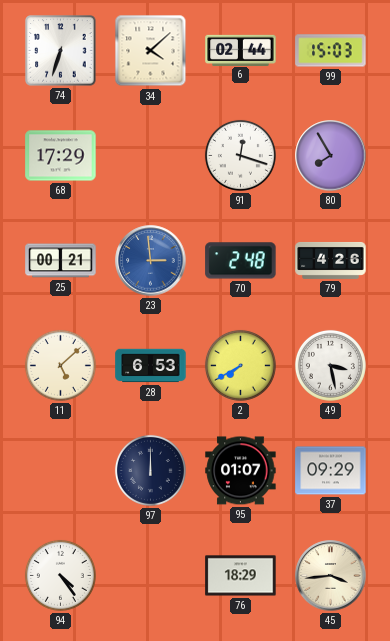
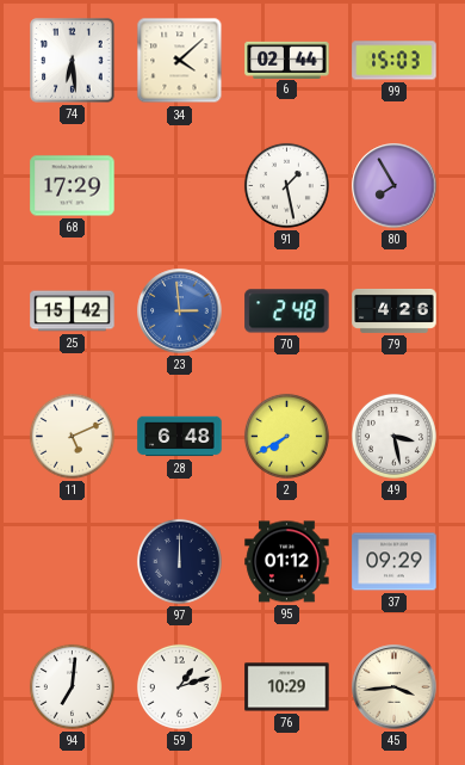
74: 6:33 -> 6:29
91: 12:18 -> 1:28
25: 00:21 -> 15:42
11: 5:08 -> 5:11
28: 6:53 -> 6:48
95: 01:07 -> 01:12
94: 4:24 -> 7:01
59: none -> 1:12
76: 18:29 -> 10:29
